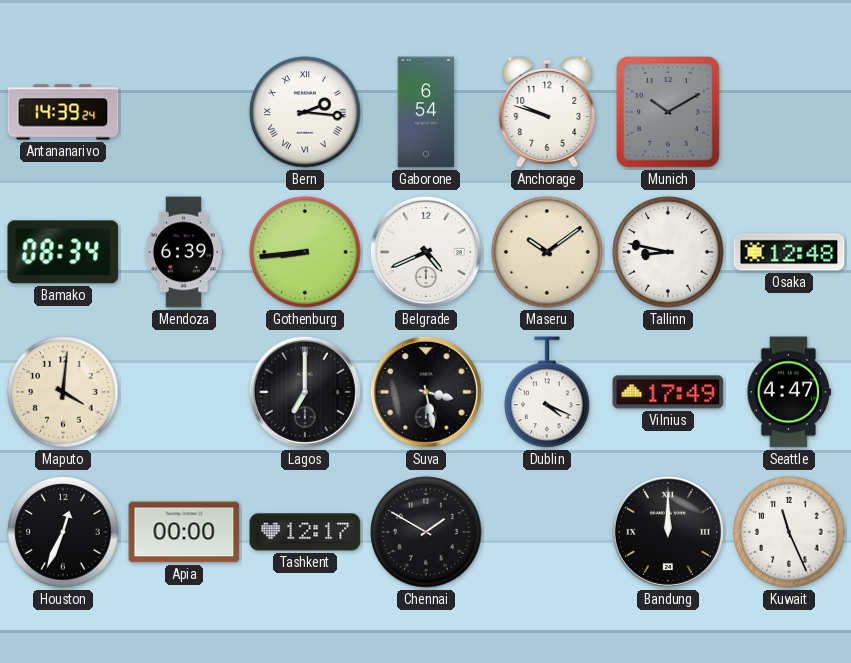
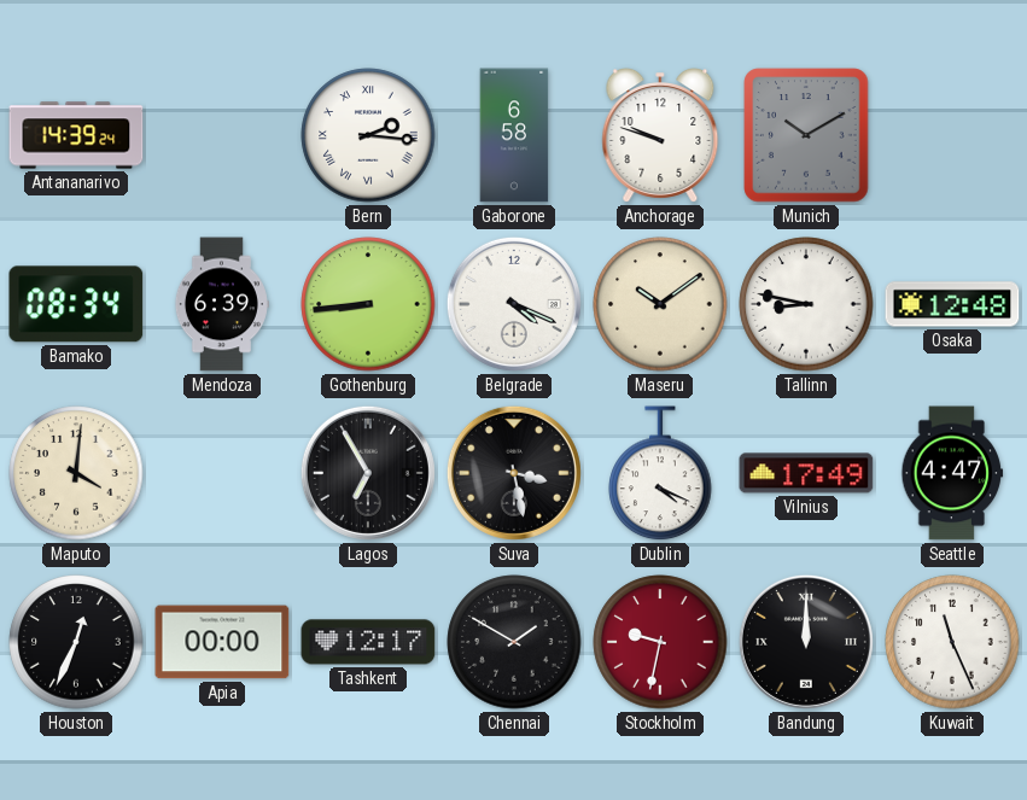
Gaborone: 6:54 -> 6:58
Belgrade: 4:41 -> 4:19
Lagos: 7:00 -> 6:55
Stockholm: none -> 9:32
